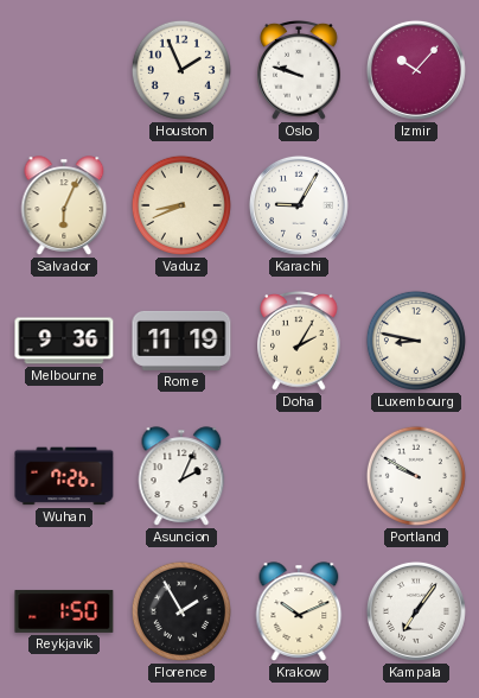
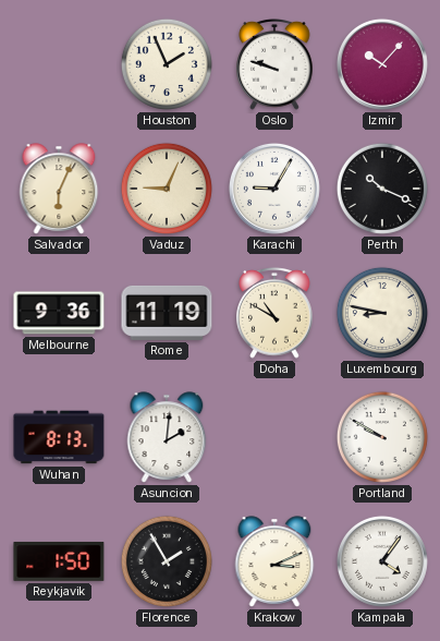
Vaduz: 8:41 -> 9:04
Perth: none -> 10:19
Doha: 2:05 -> 10:50
Wuhan: 7:26 -> 8:13
Asuncion: 2:04 -> 2:01
Krakow: 10:11 -> 3:11
Kampala: 7:06 -> 4:06
